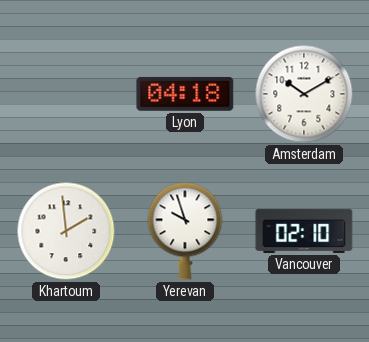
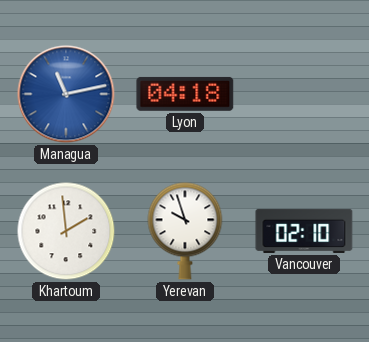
Managua: none -> 11:13
Amsterdam: 10:10 -> none
